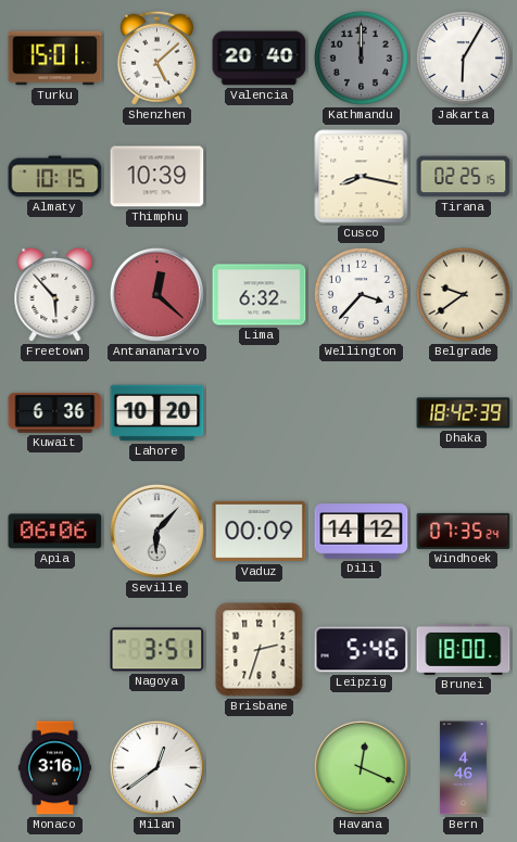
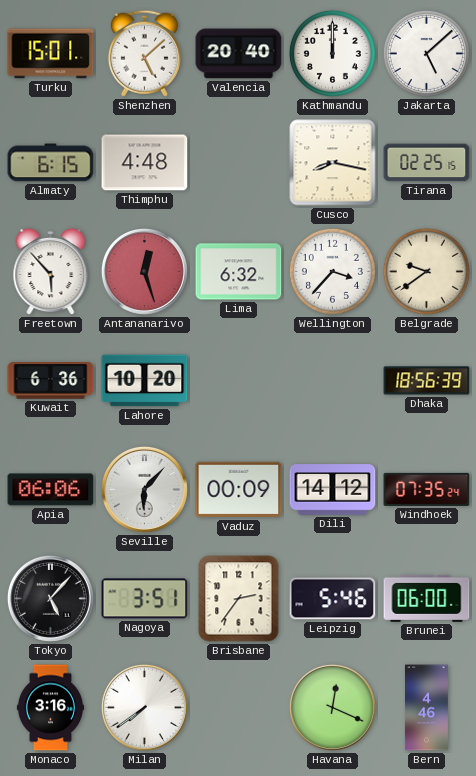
Kathmandu dial: grey -> white
Jakarta: 6:05 -> 5:08
Almaty: 10:15 -> 6:15
Thimphu: 10:39 -> 4:48
Antananarivo: 12:22 -> 12:27
Dhaka: 18:42 -> 18:56
Tokyo: none -> 5:07
Brisbane: 2:33 -> 2:36
Brunei: 18:00 -> 06:00
Milan: 12:39 -> 7:39
